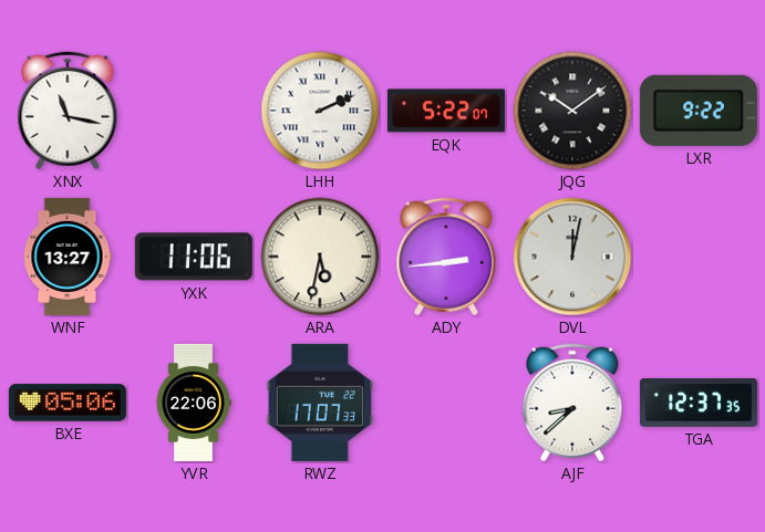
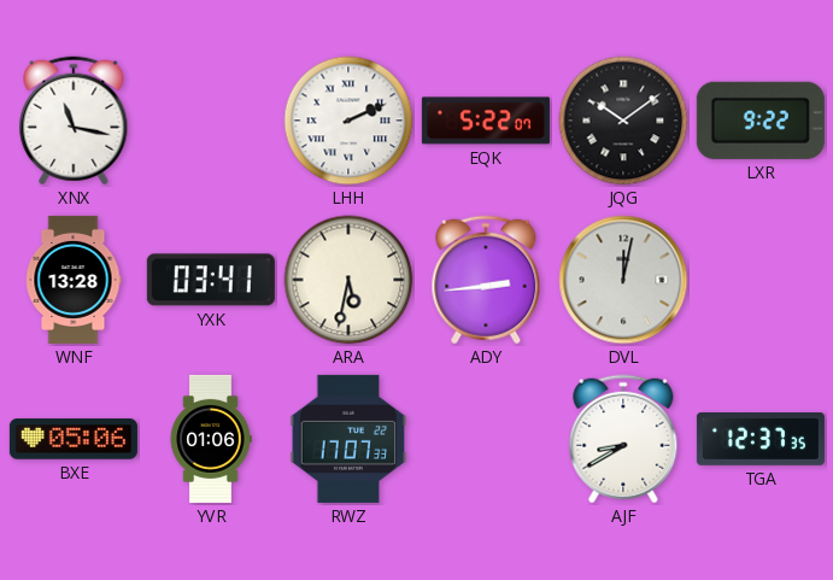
WNF: 13:27 -> 13:28
YXK: 11:06 -> 03:41
YVR: 22:06 -> 01:06
AJF: 8:38 -> 8:40
